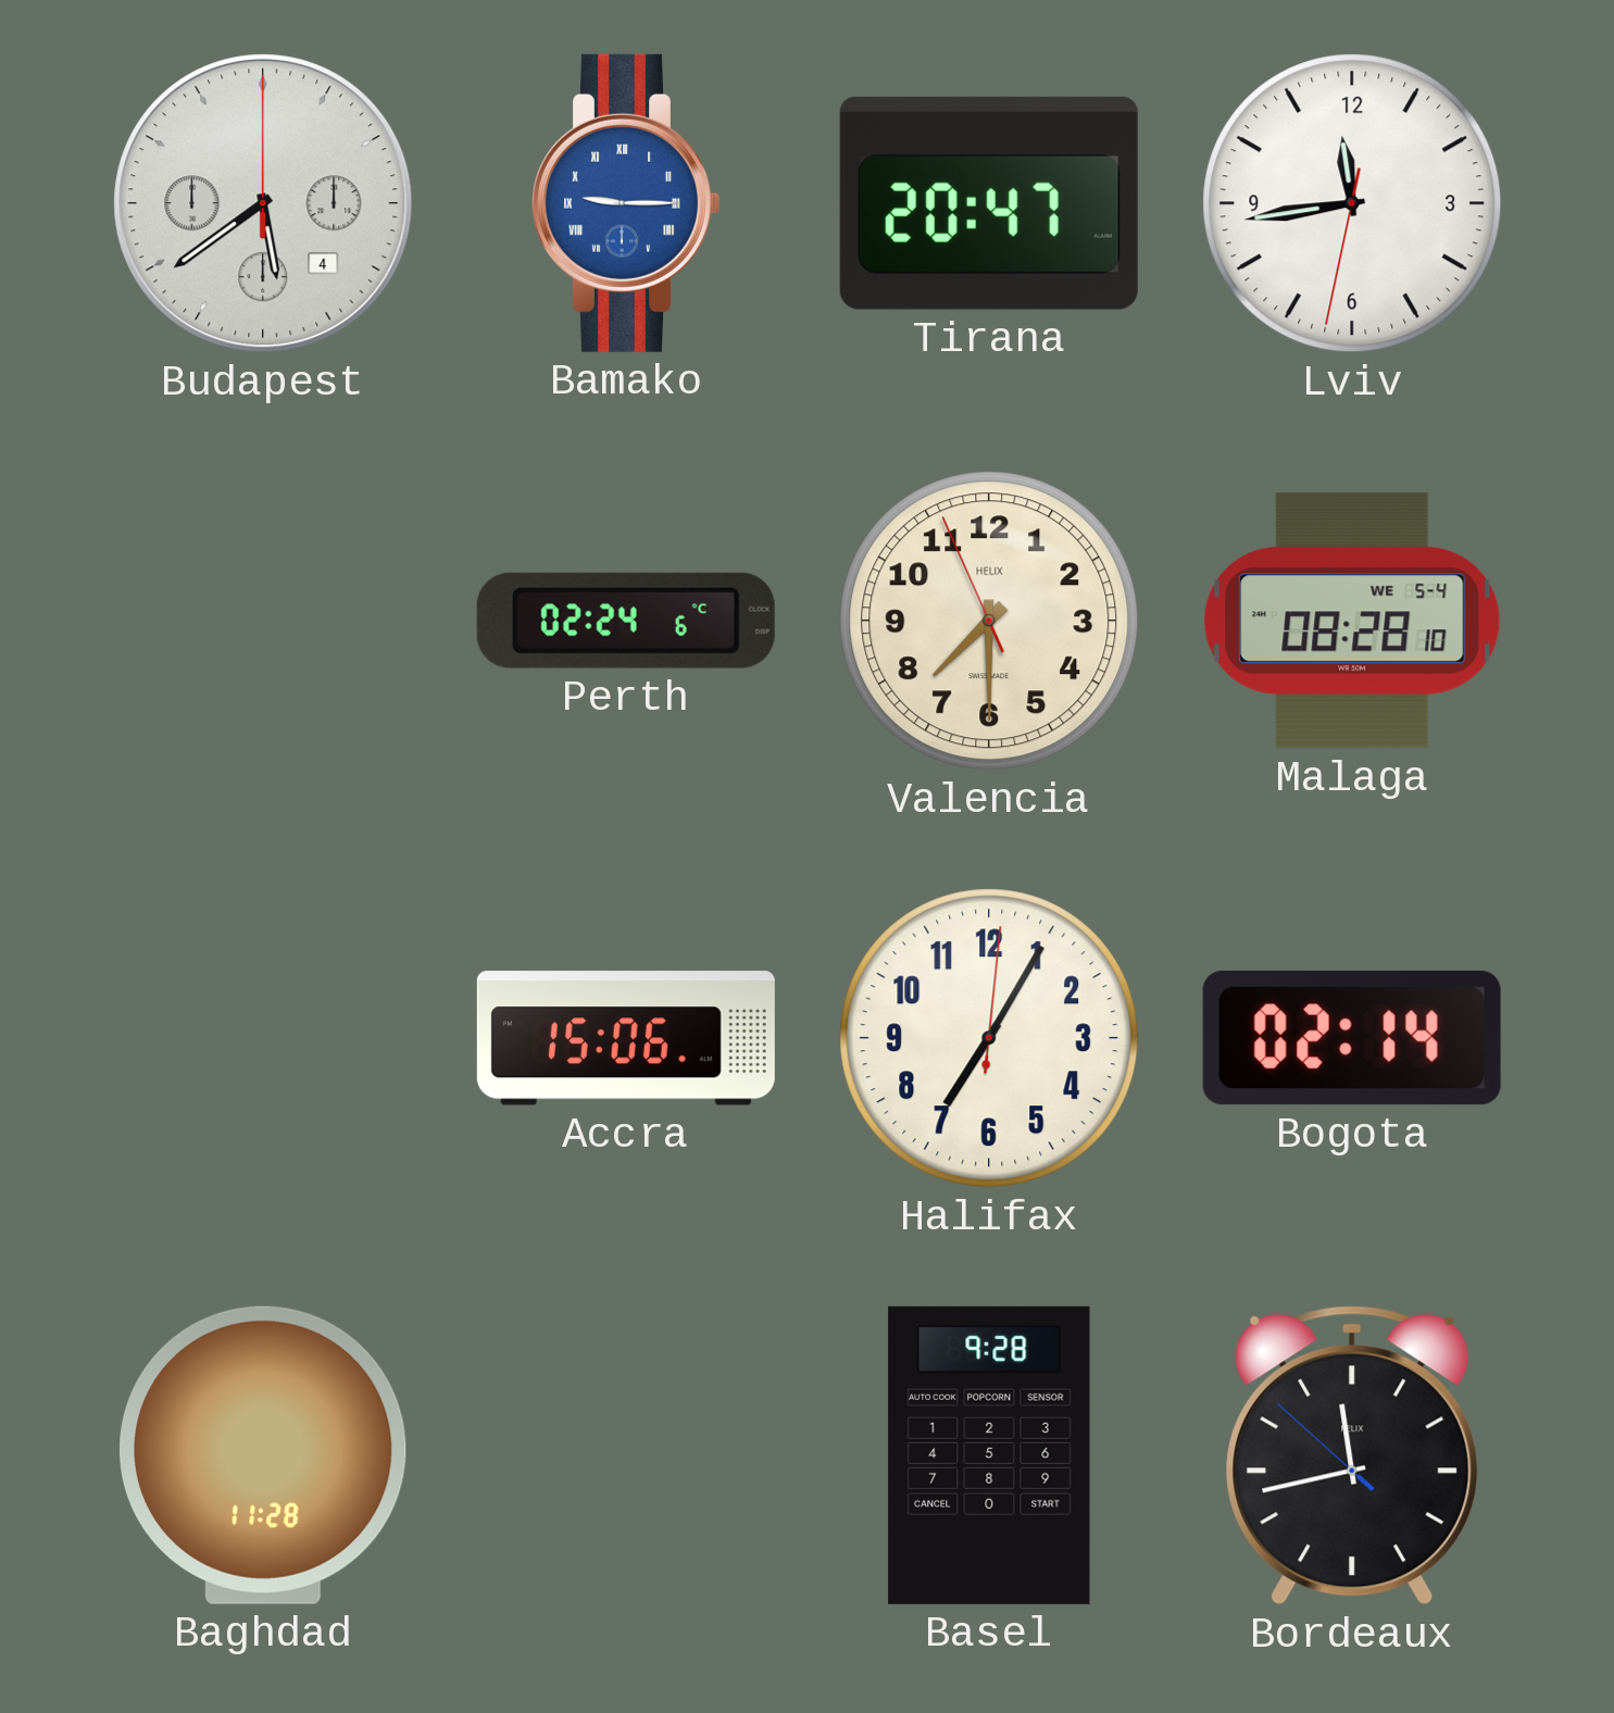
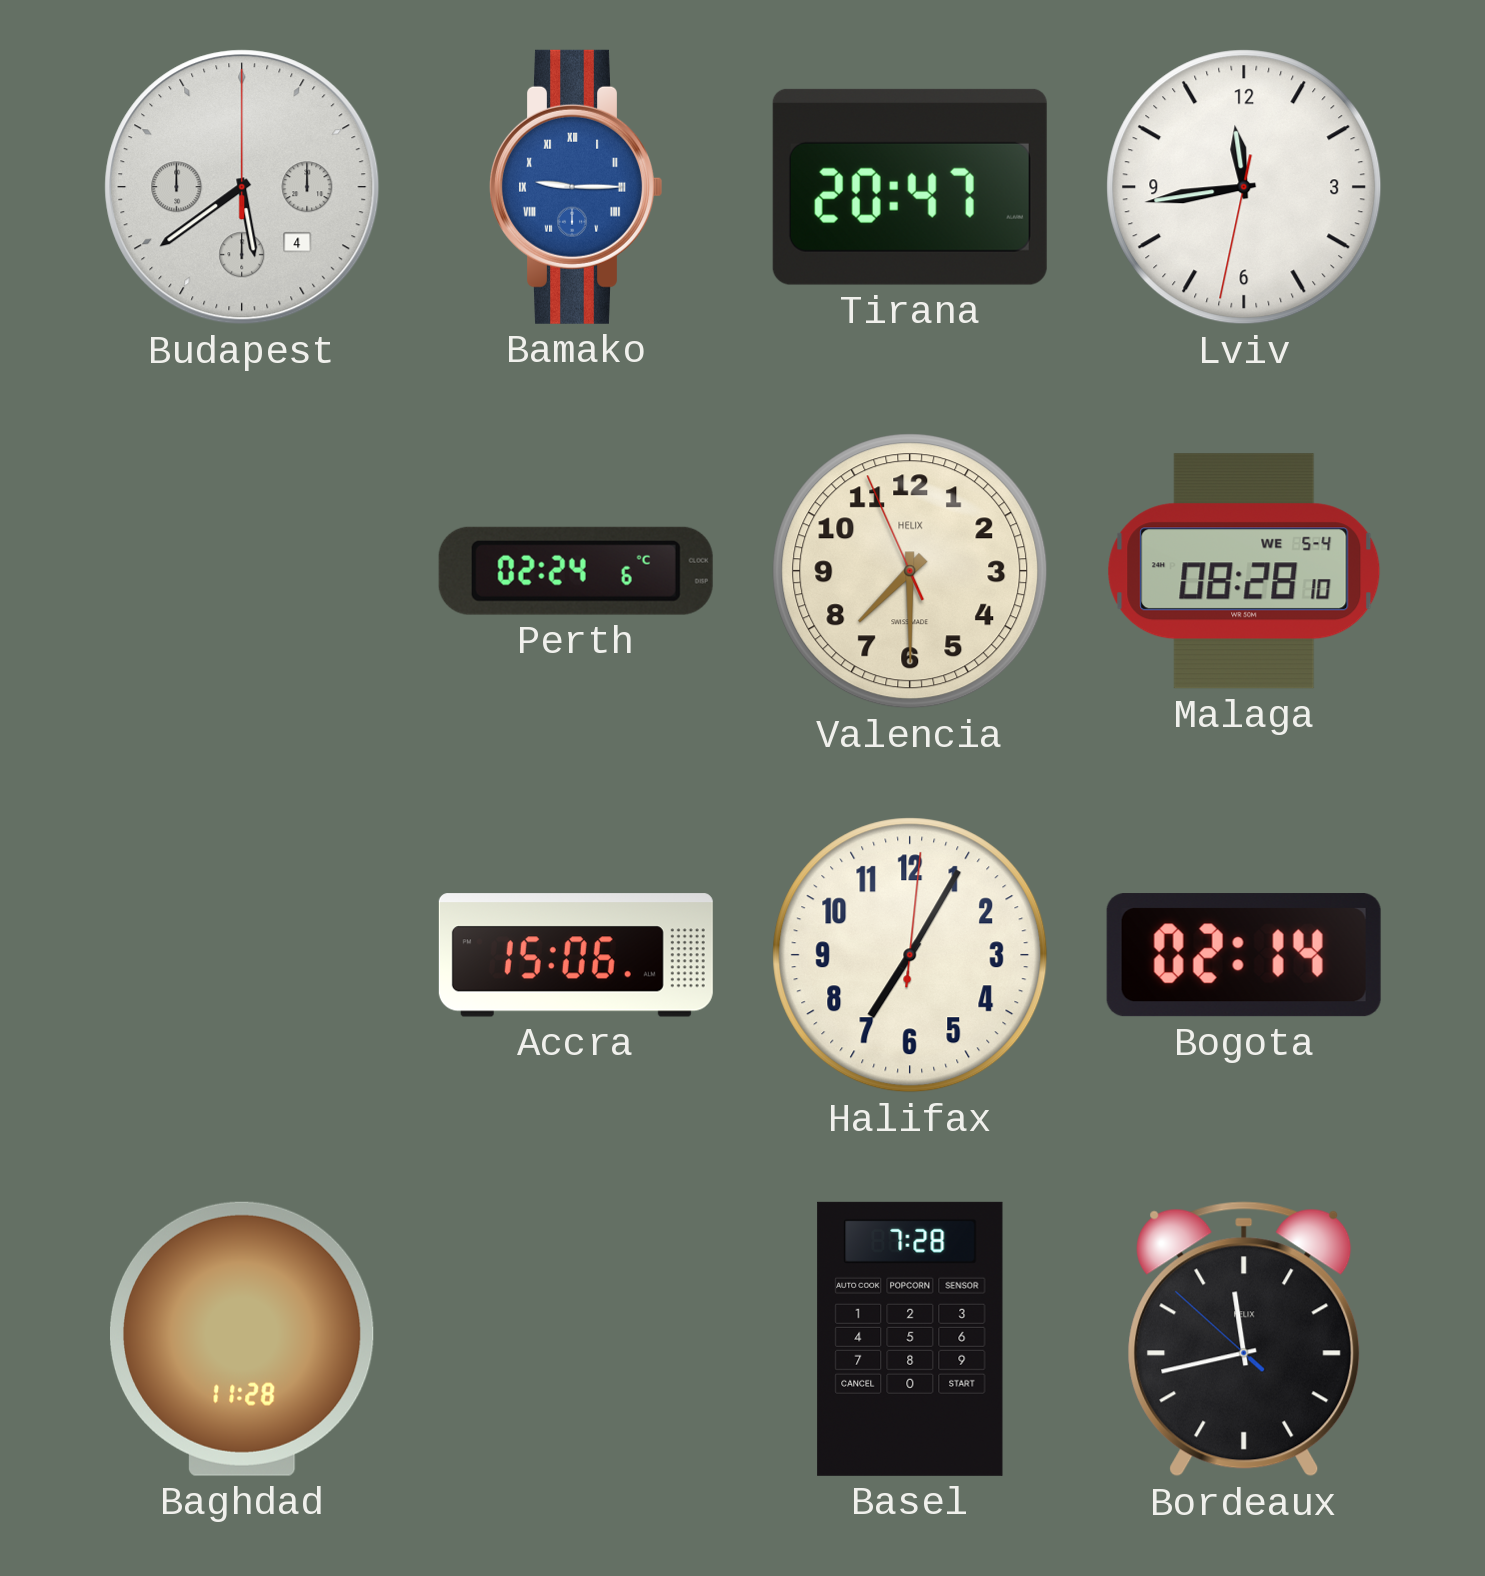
Basel: 9:28 -> 7:28
